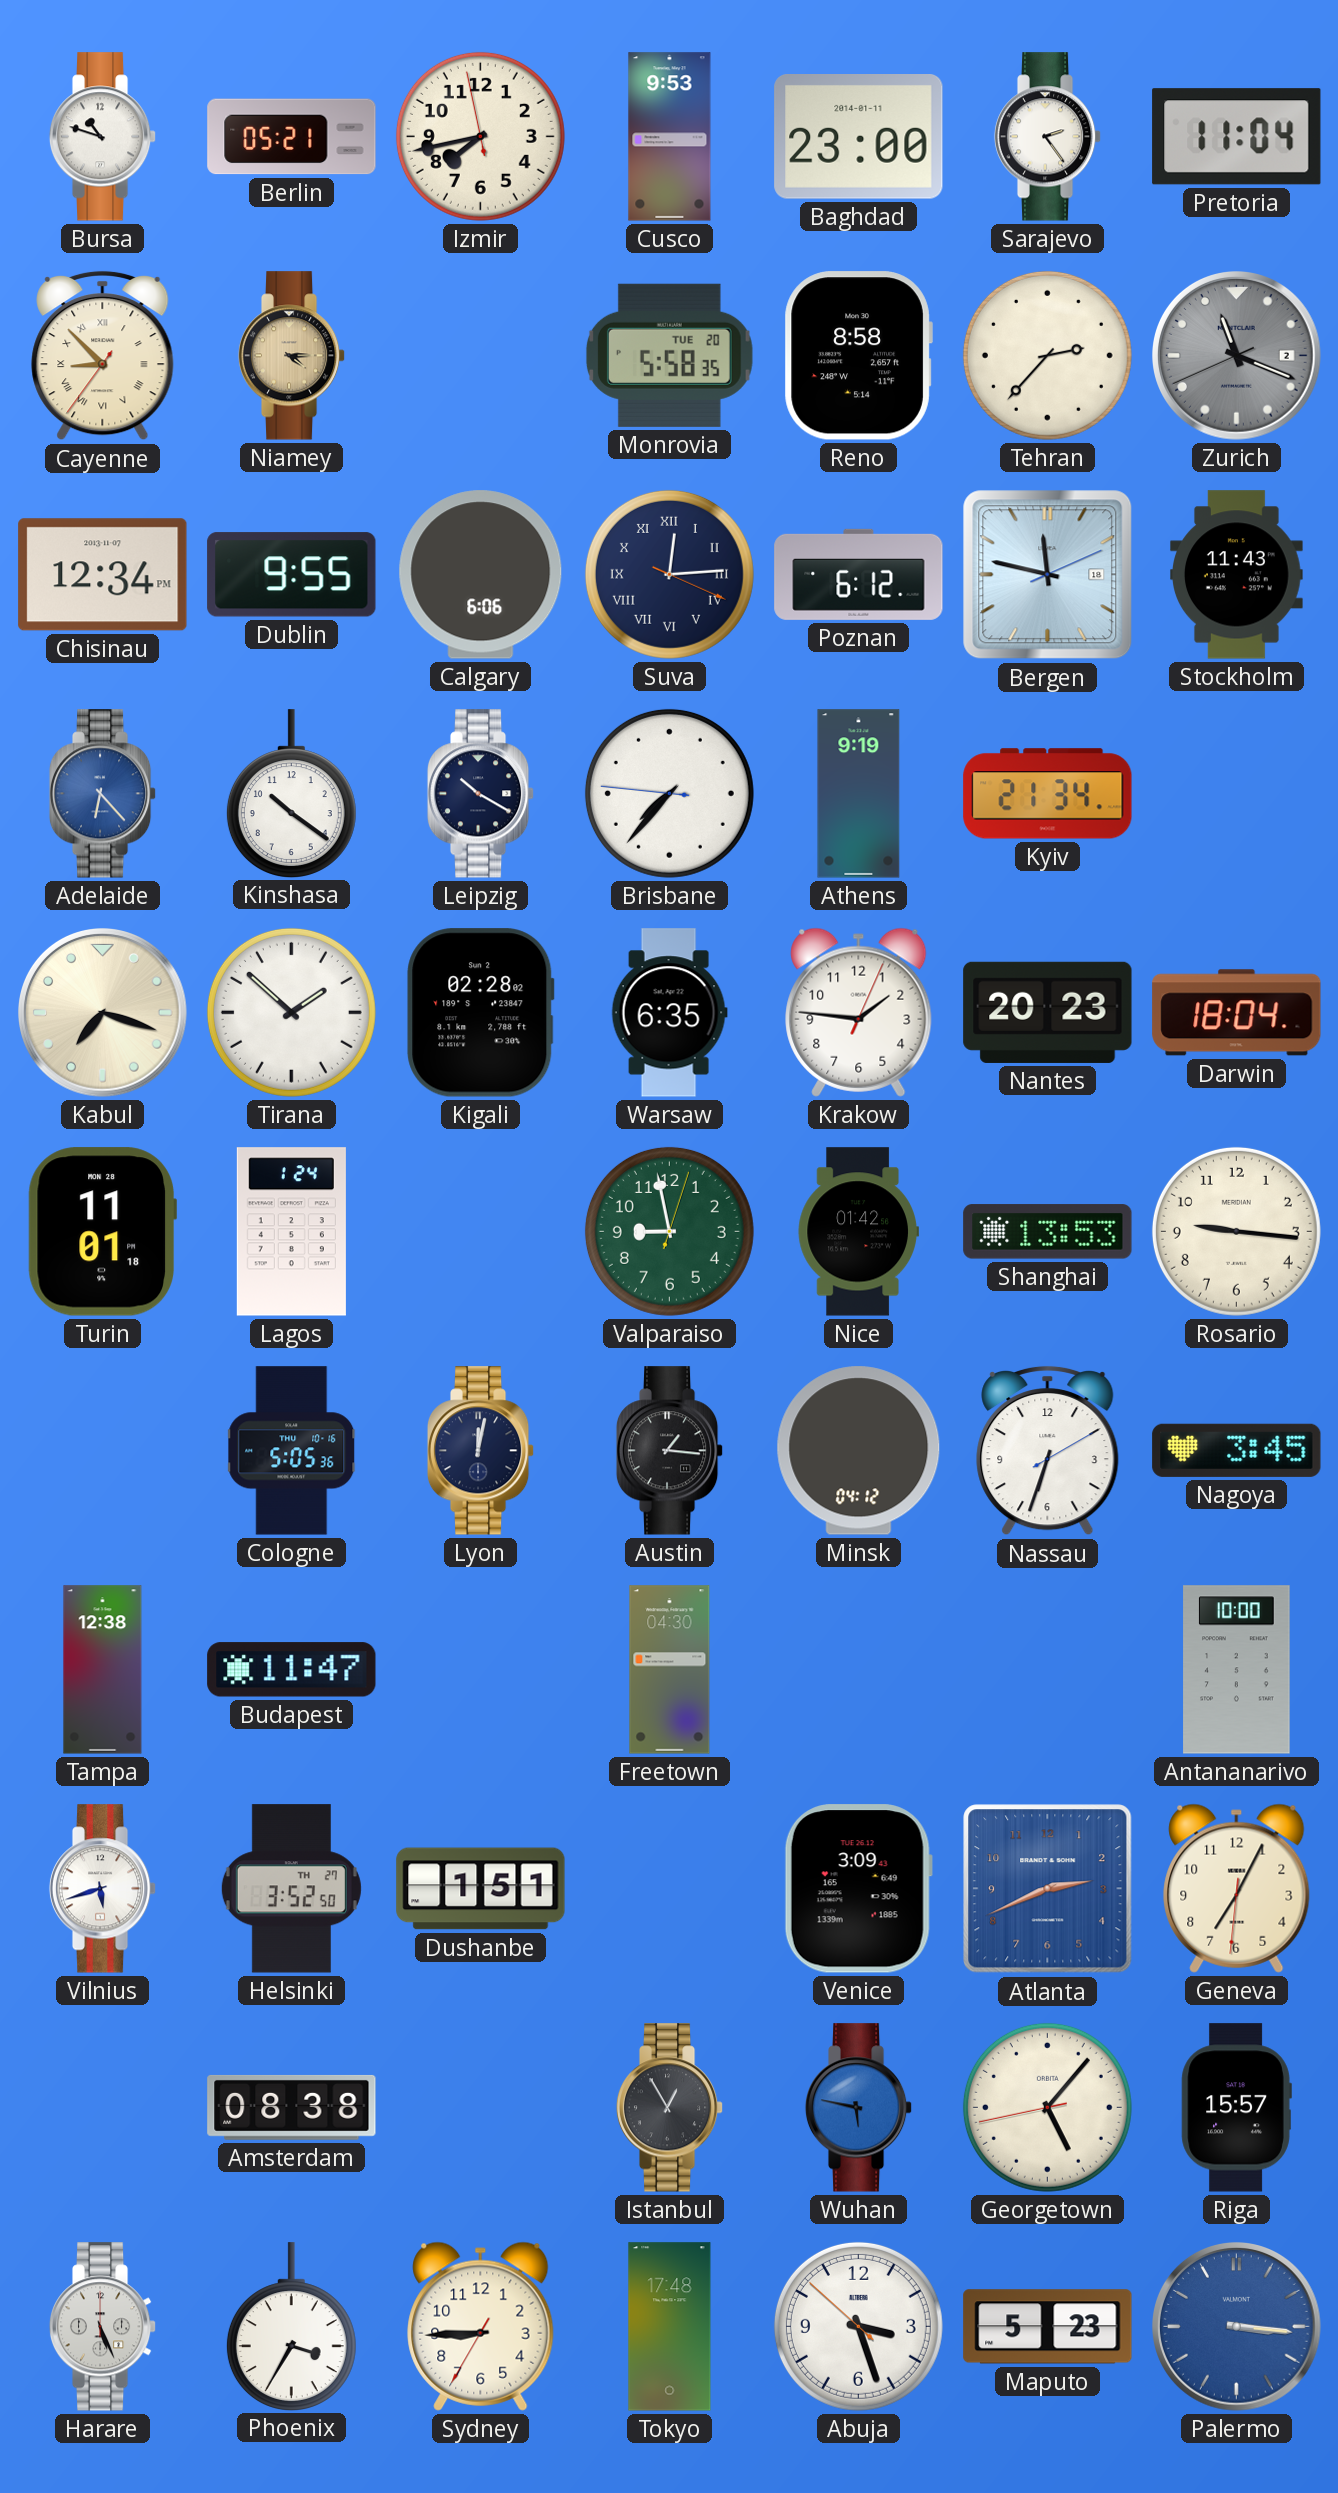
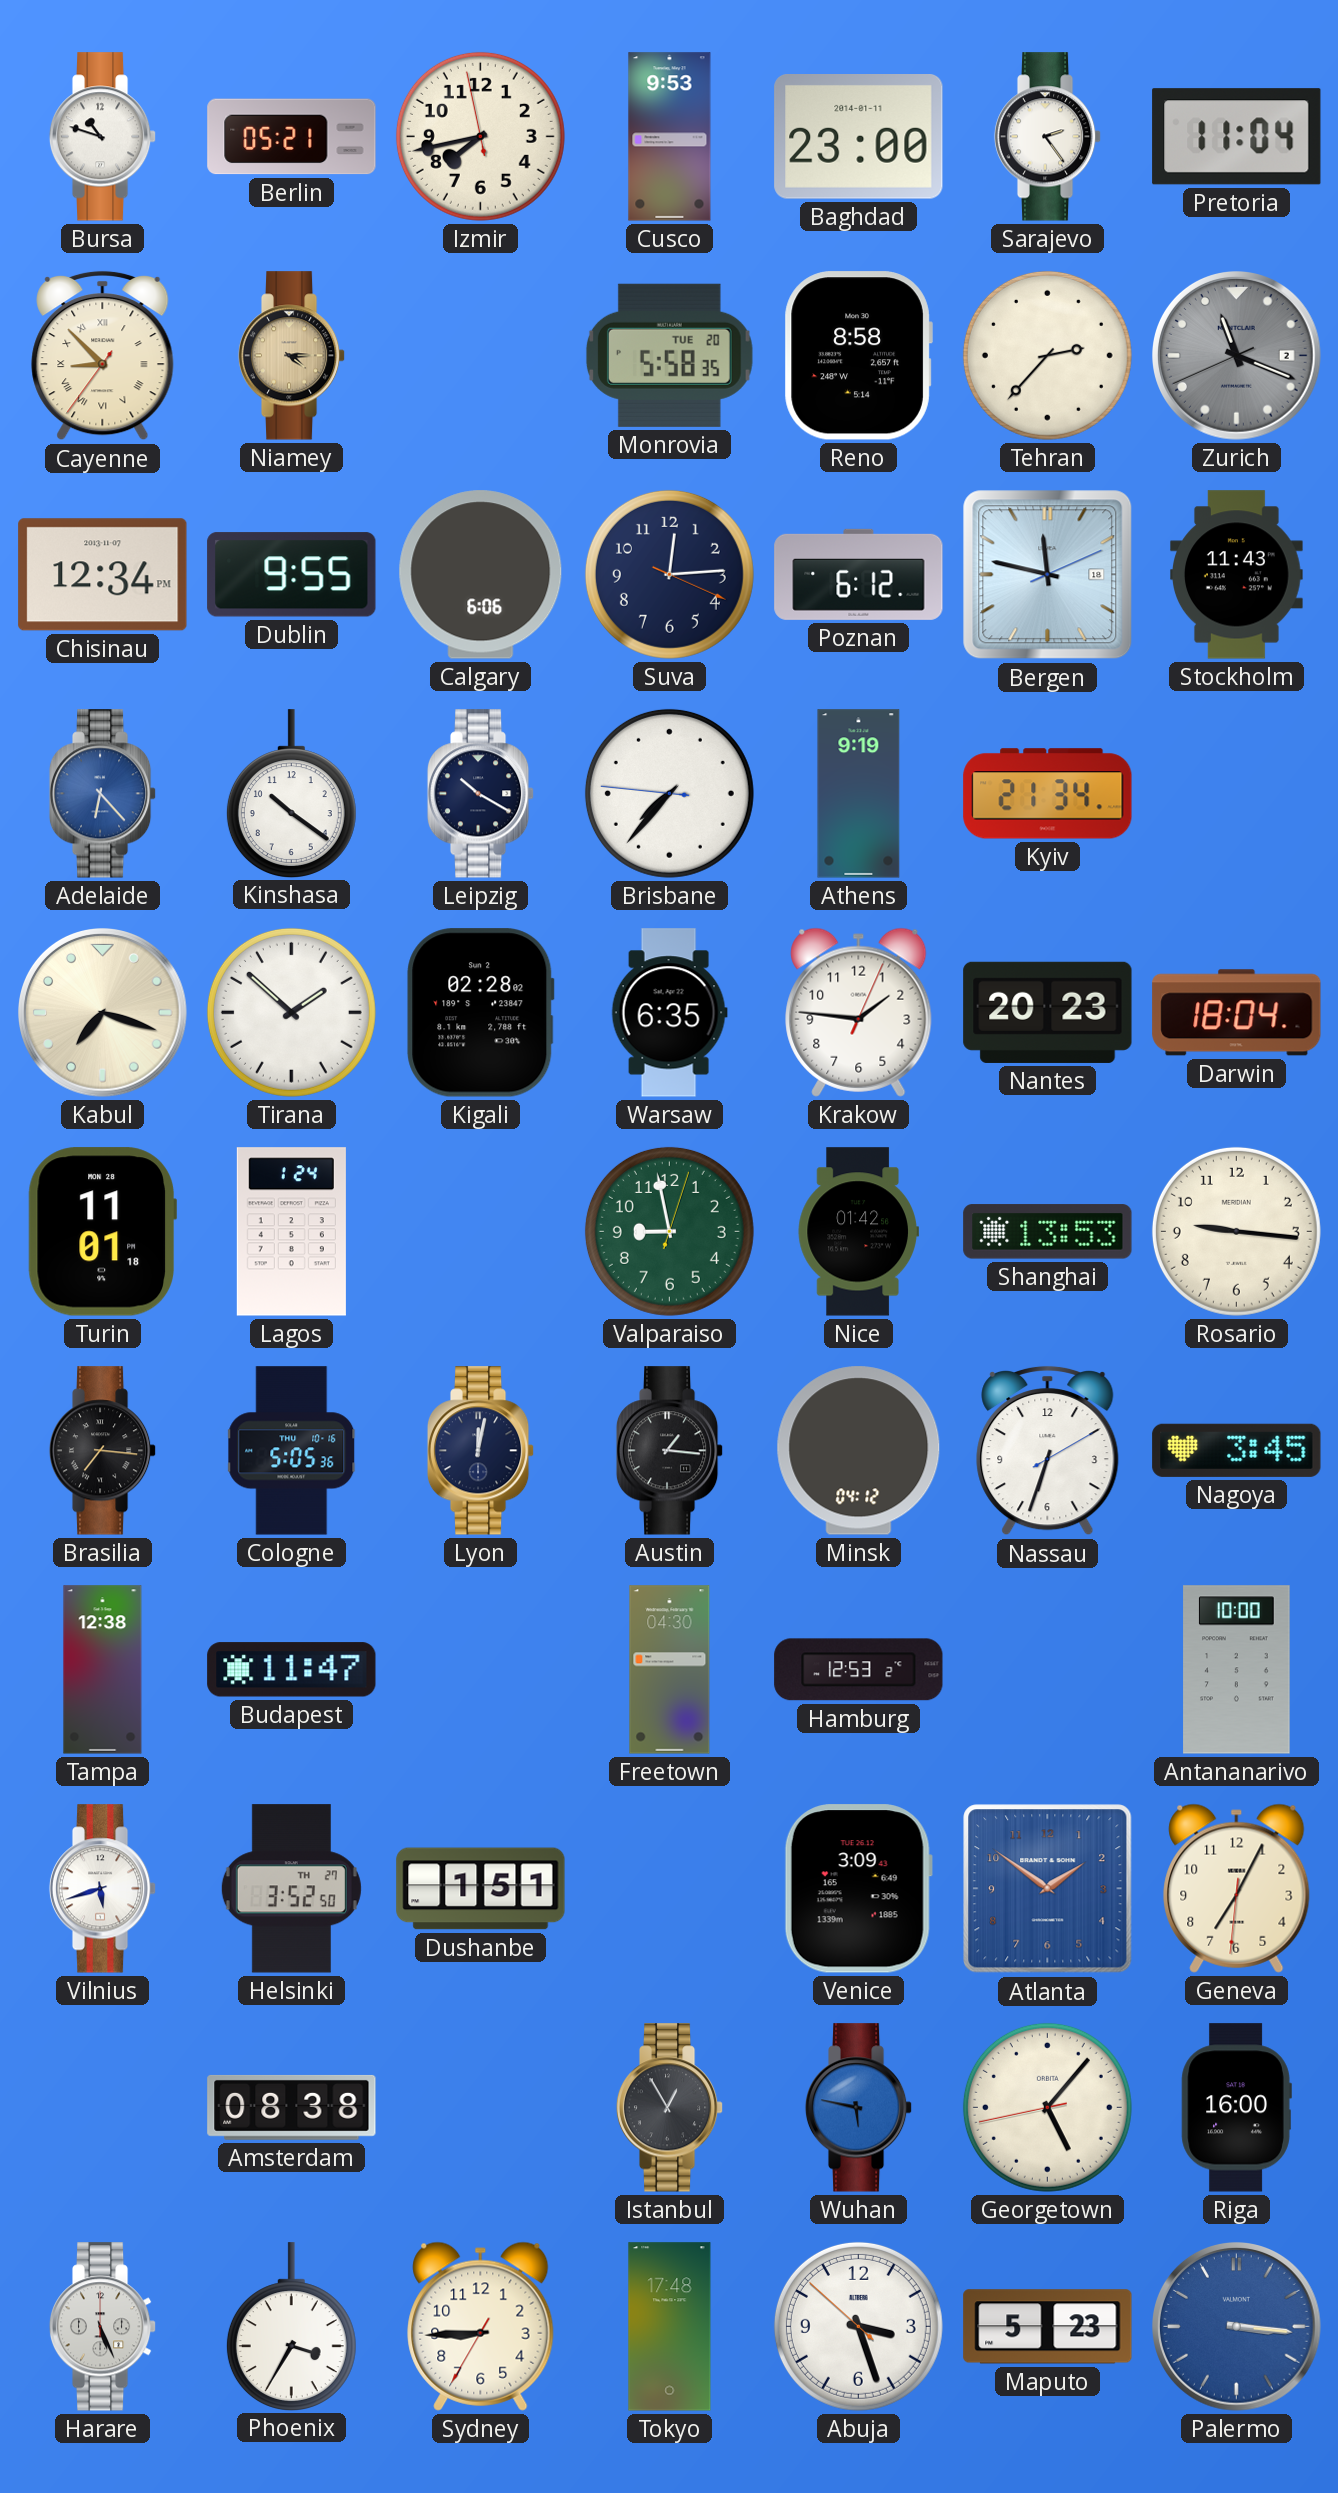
Suva numerals: Roman -> Arabic
Brasilia: none -> 7:16
Hamburg: none -> 12:53
Atlanta: 2:41 -> 1:51
Riga: 15:57 -> 16:00
